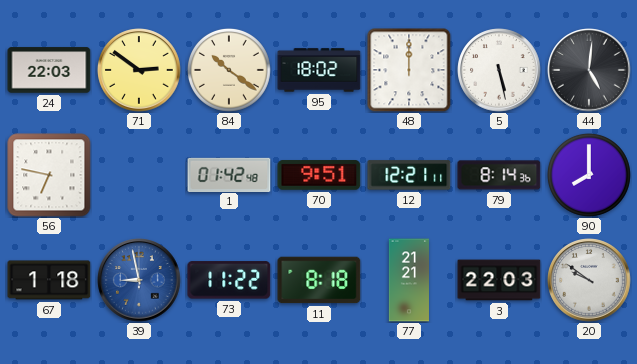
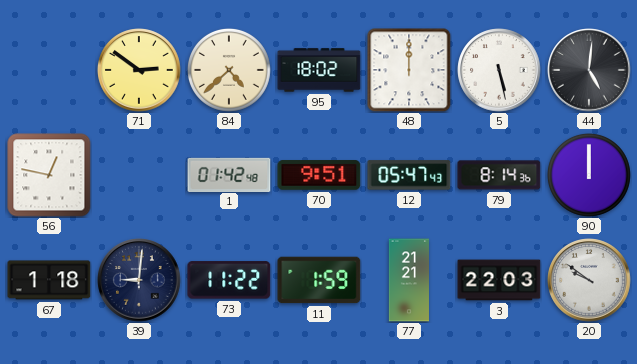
24: 22:03 -> none
84: 10:21 -> 4:38
56: 6:47 -> 12:47
12: 12:21 -> 05:47
90: 8:00 -> 12:00
39: 8:58 -> 9:01
39 dial: blue -> navy
11: 8:18 -> 1:59
